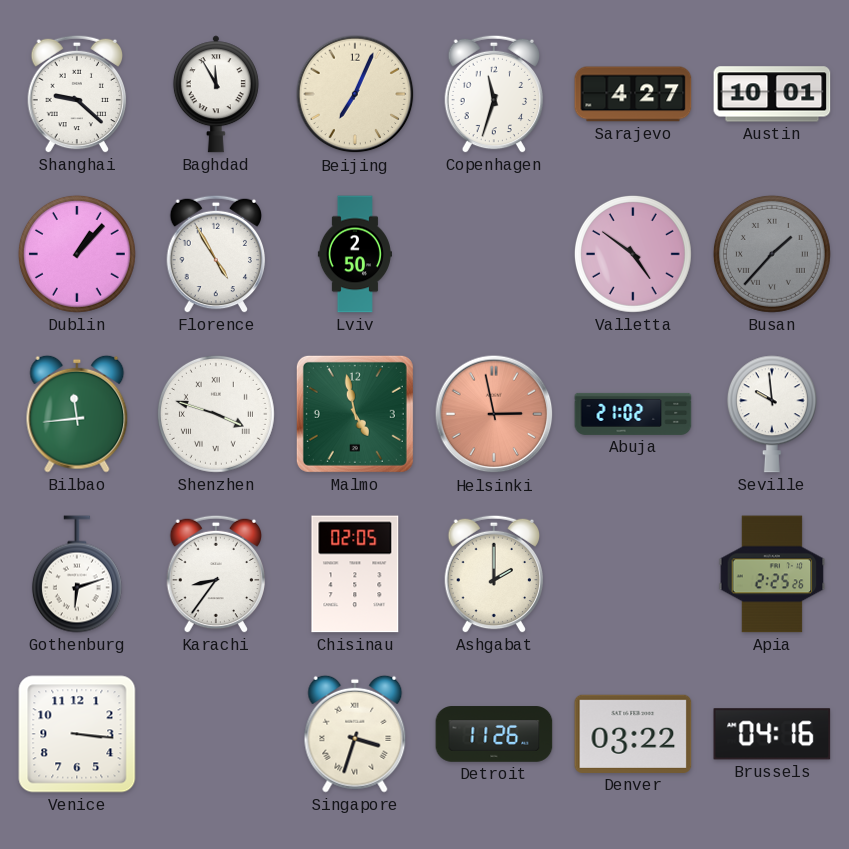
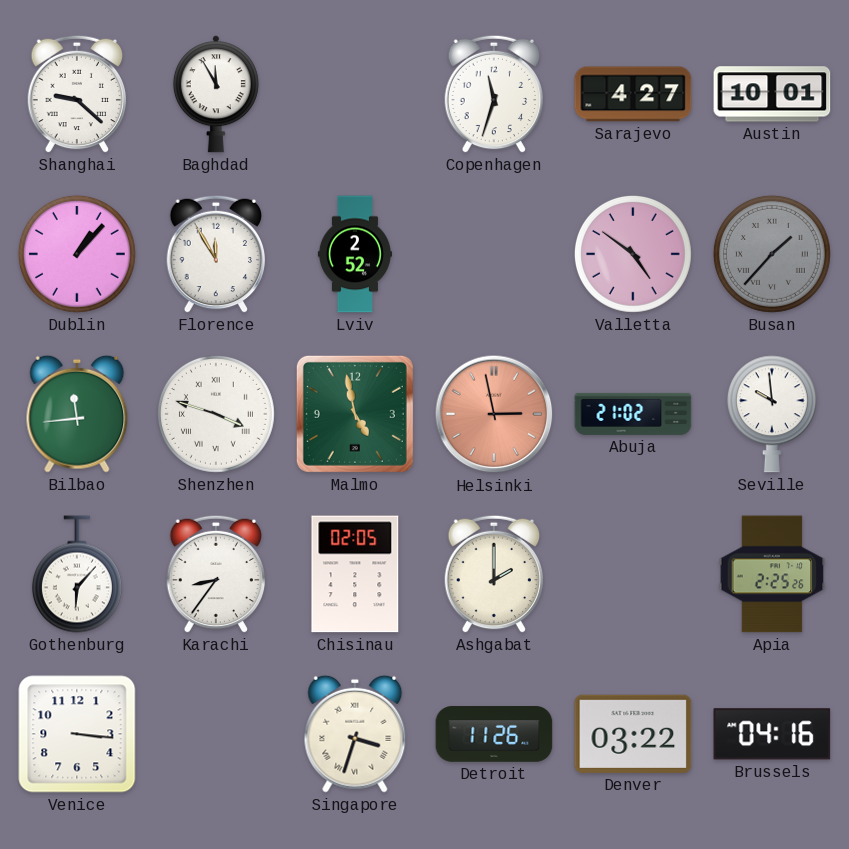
Beijing: 7:04 -> none
Florence: 4:55 -> 11:55
Lviv: 2:50 -> 2:52
Gothenburg: 6:12 -> 6:07
